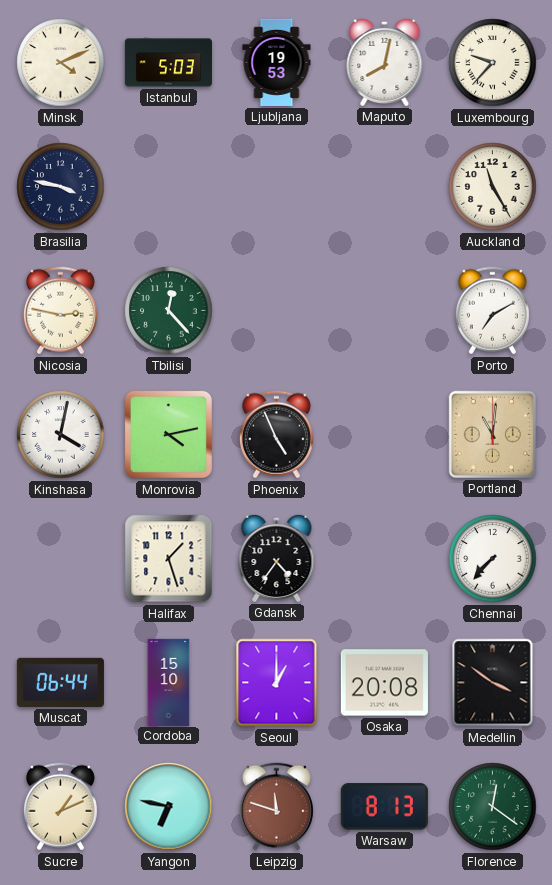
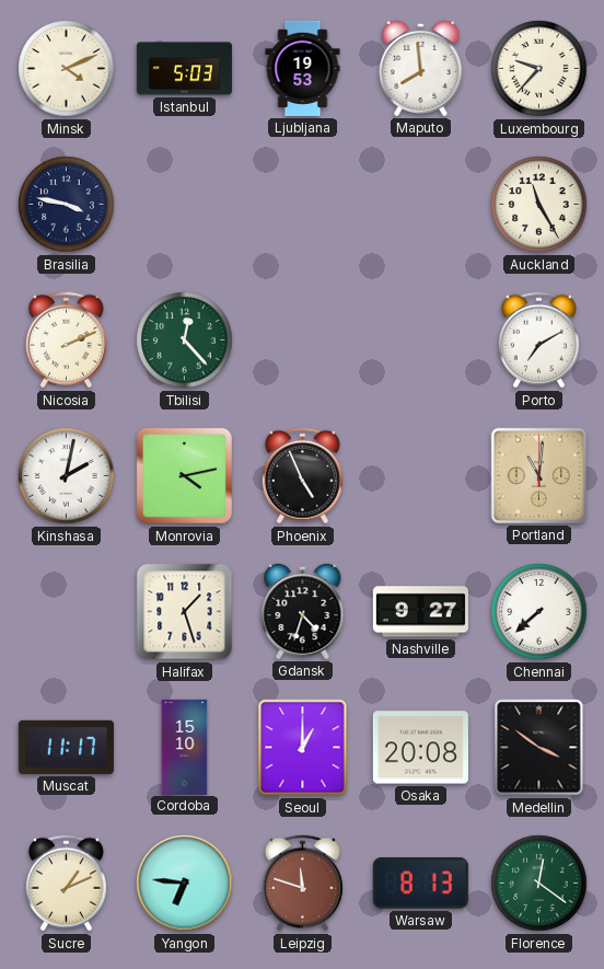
Maputo: 8:02 -> 7:59
Nicosia: 2:47 -> 2:11
Kinshasa: 4:02 -> 2:02
Gdansk: 4:36 -> 4:33
Nashville: none -> 9:27
Chennai: 7:37 -> 7:38
Muscat: 06:44 -> 11:17
Yangon: 6:47 -> 6:46
